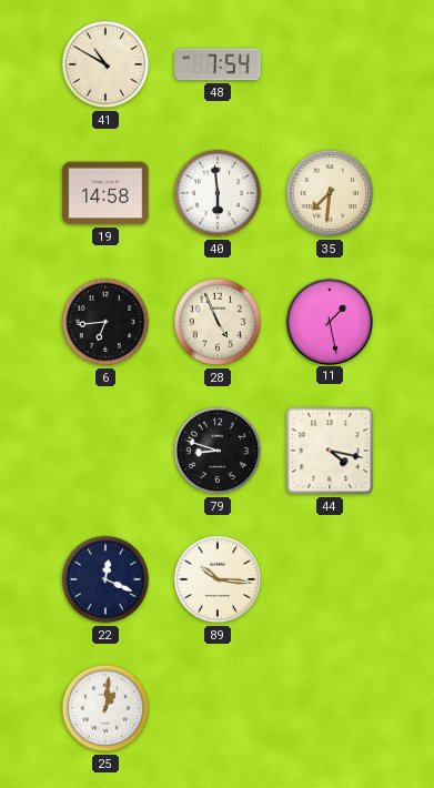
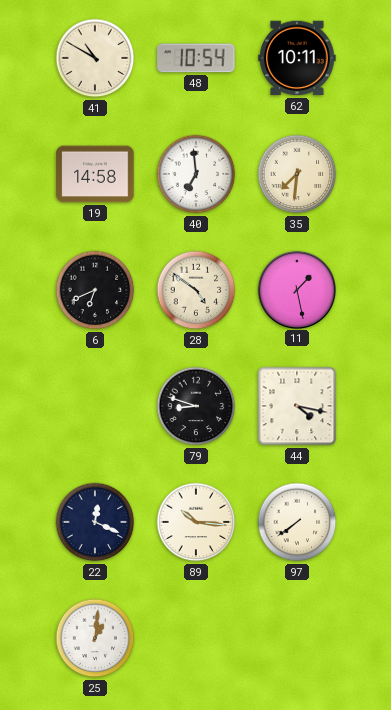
48: 7:54 -> 10:54
62: none -> 10:11
40: 5:59 -> 6:59
6: 6:44 -> 6:41
28: 4:56 -> 4:51
97: none -> 7:39
